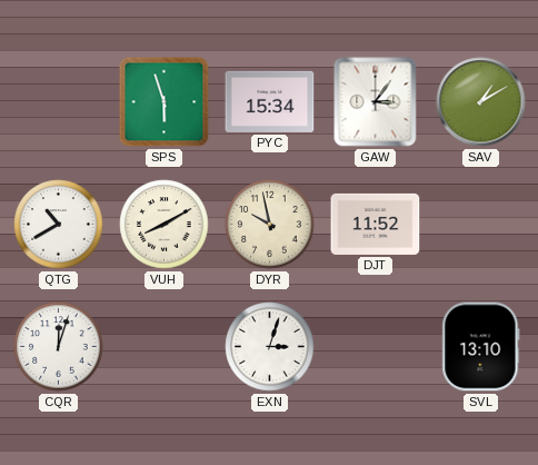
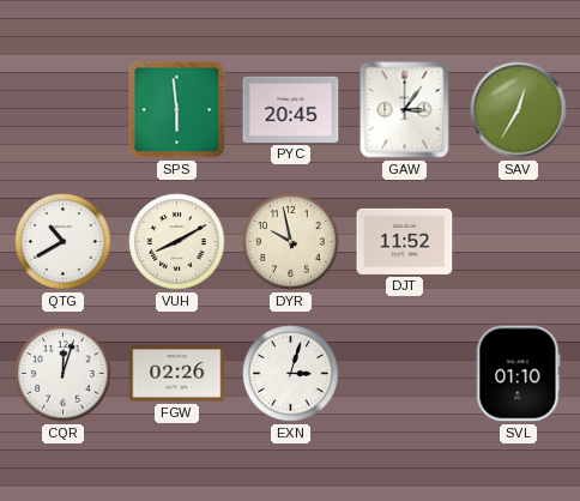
SPS: 5:57 -> 5:59
PYC: 15:34 -> 20:45
SAV: 1:10 -> 12:35
FGW: none -> 02:26
SVL: 13:10 -> 01:10
